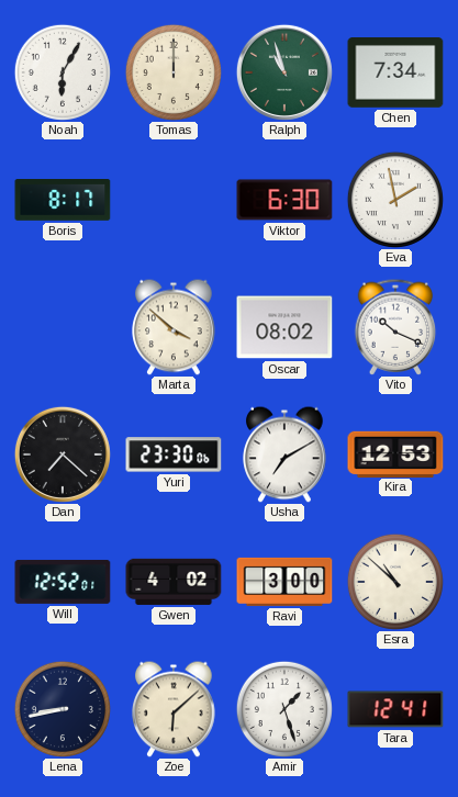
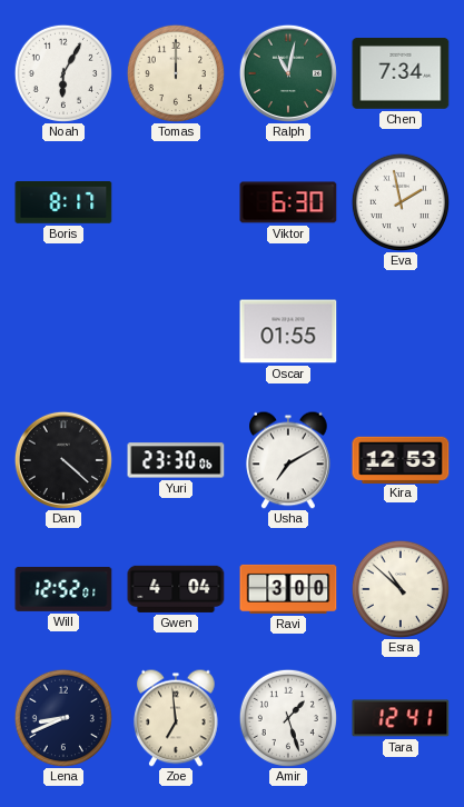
Ralph: 10:57 -> 11:02
Marta: 3:52 -> none
Oscar: 08:02 -> 01:55
Vito: 10:19 -> none
Dan: 7:22 -> 4:22
Gwen: 4:02 -> 4:04
Lena: 8:43 -> 8:41
Zoe: 6:08 -> 6:59
